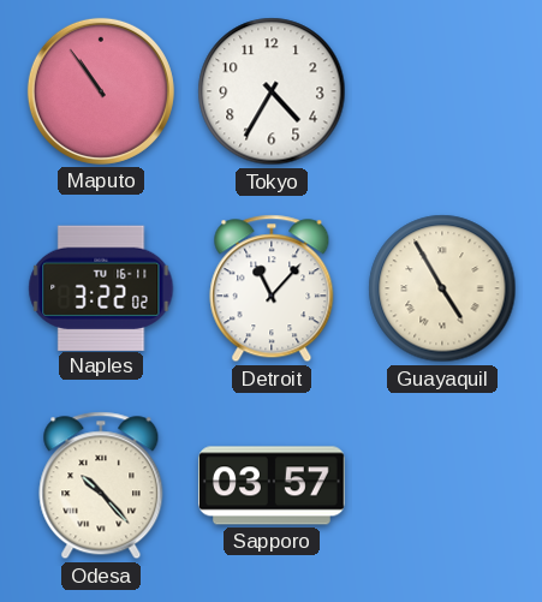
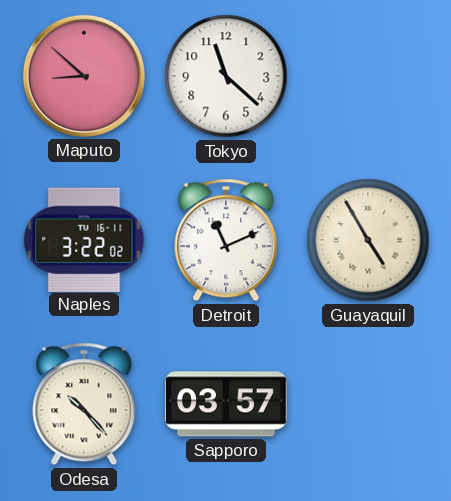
Maputo: 10:54 -> 8:52
Tokyo: 4:35 -> 11:22
Detroit: 11:07 -> 11:11
